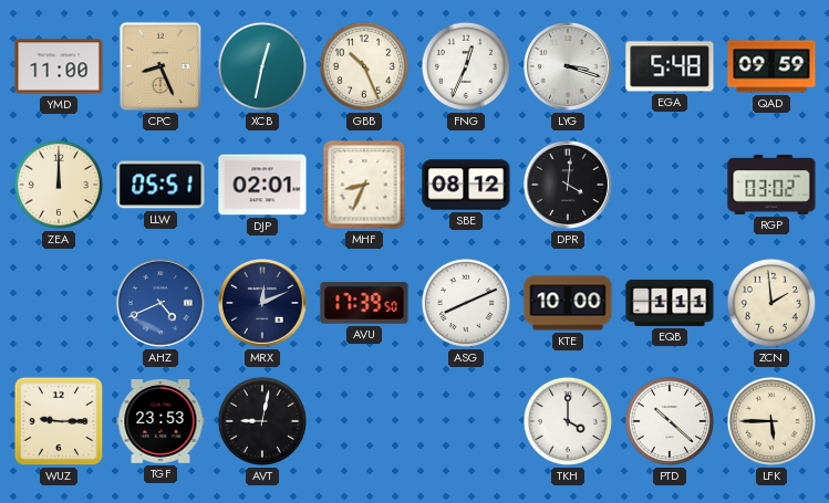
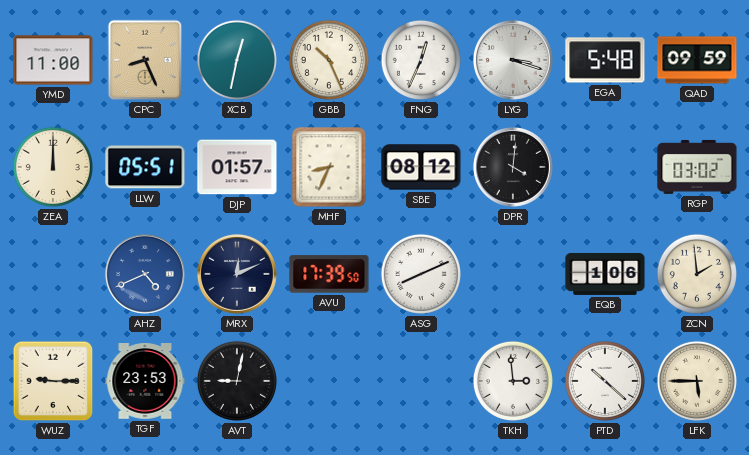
DJP: 02:01 -> 01:57
KTE: 10:00 -> none
EQB: 1:11 -> 1:06
TKH: 4:00 -> 2:59
